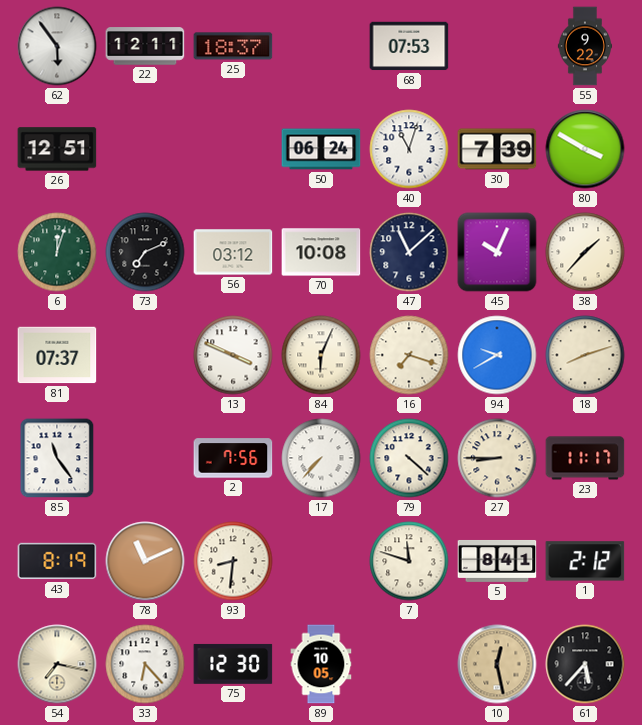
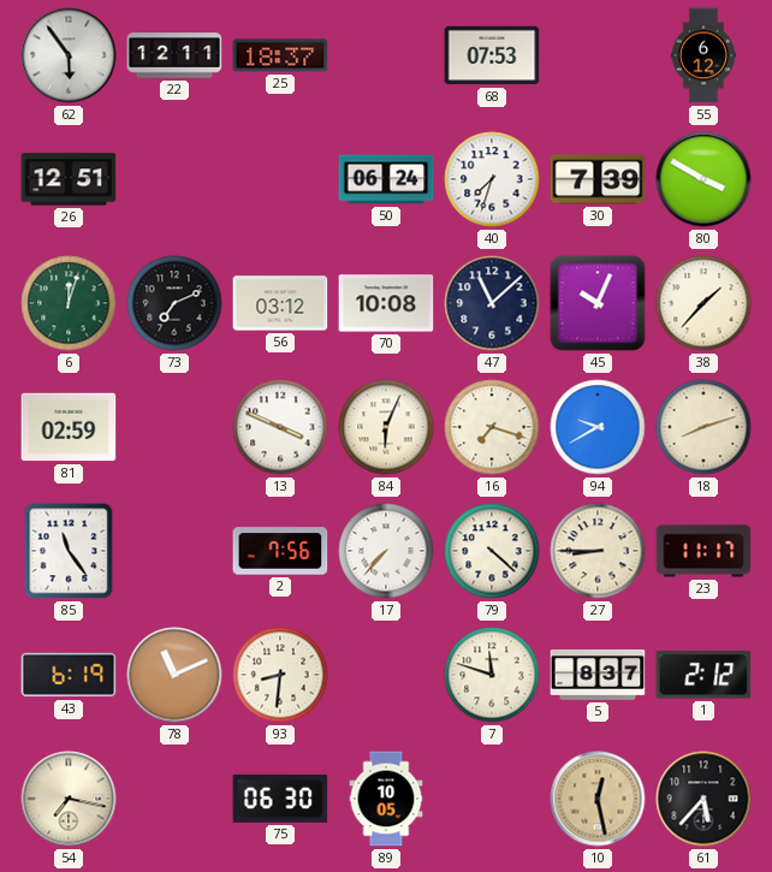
55: 9:22 -> 6:12
40: 11:03 -> 7:33
81: 07:37 -> 02:59
43: 8:19 -> 6:19
5: 8:41 -> 8:37
33: 6:23 -> none
75: 12:30 -> 06:30
